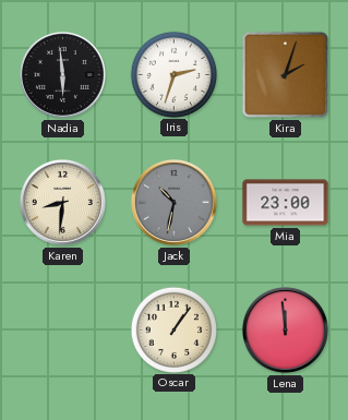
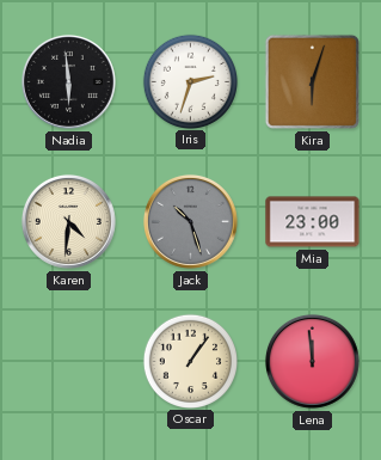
Kira: 2:03 -> 6:03
Karen: 8:31 -> 4:31
Jack: 10:32 -> 10:27
